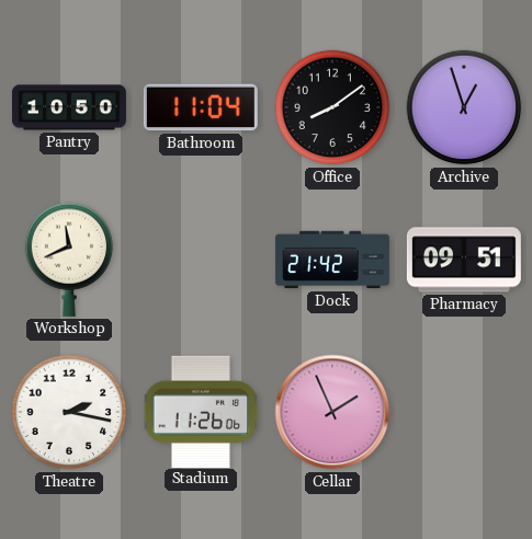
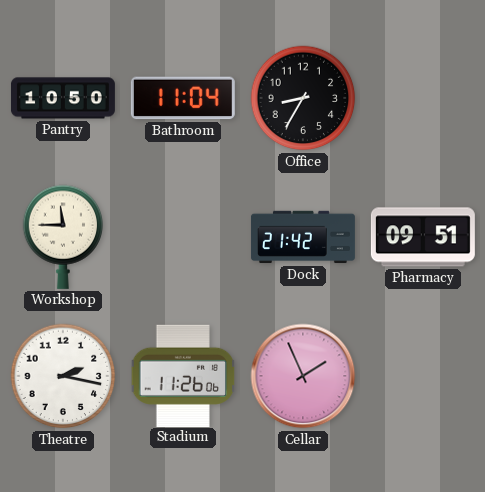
Office: 8:09 -> 8:35
Archive: 12:57 -> none
Workshop: 11:41 -> 11:45
